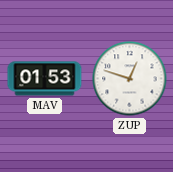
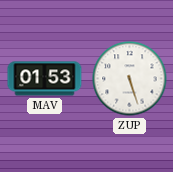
ZUP: 12:48 -> 5:27
